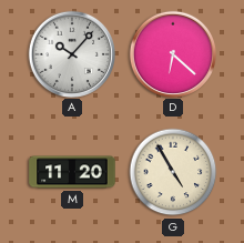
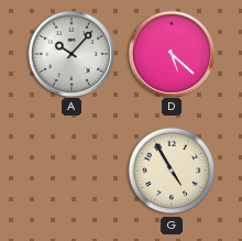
D: 6:22 -> 5:22
M: 11:20 -> none
